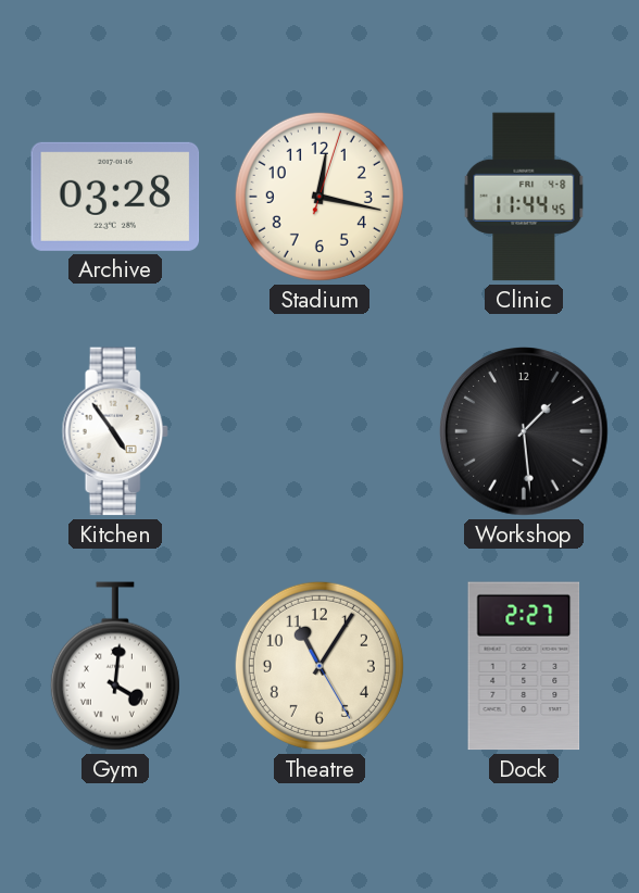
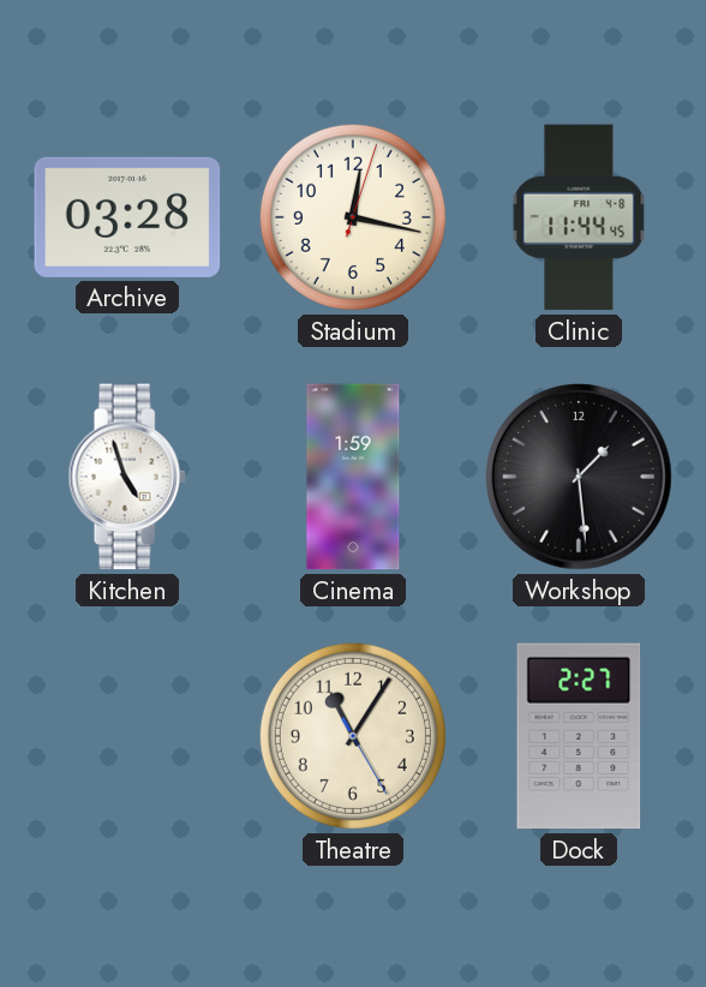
Kitchen: 4:54 -> 4:57
Cinema: none -> 1:59
Gym: 4:01 -> none
